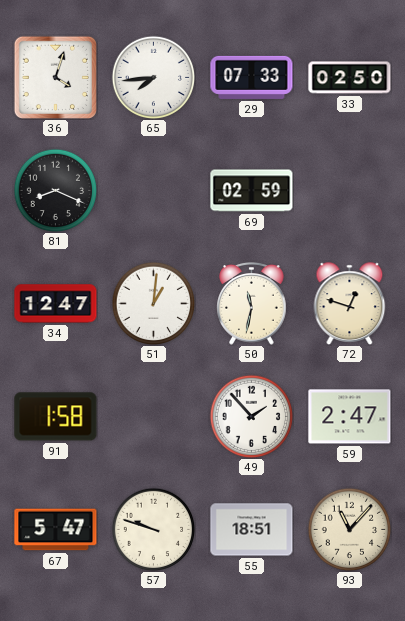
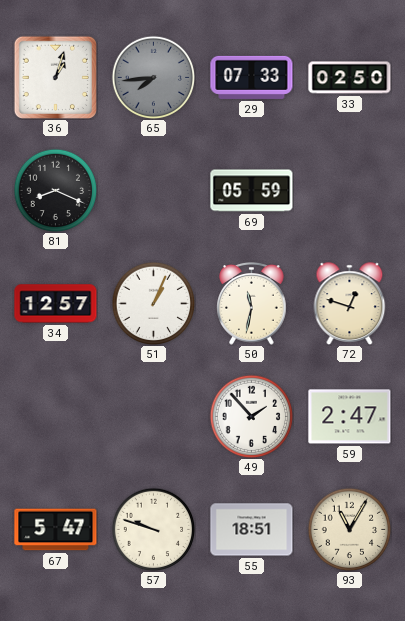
36: 4:03 -> 1:03
65 dial: white -> grey
69: 02:59 -> 05:59
34: 12:47 -> 12:57
51: 1:01 -> 1:04
91: 1:58 -> none
93: 11:07 -> 11:05
